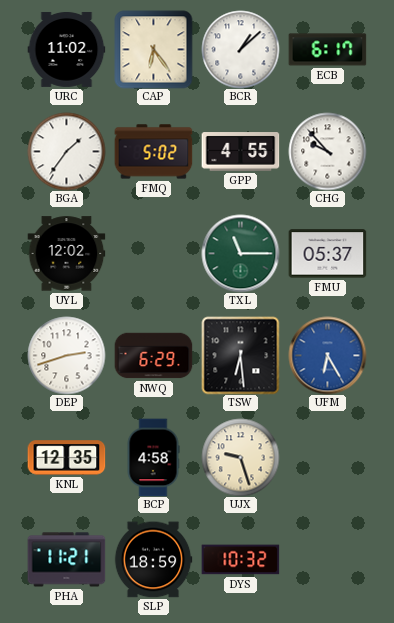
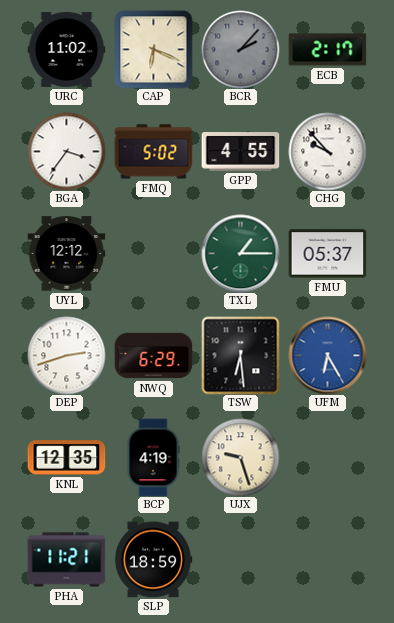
CAP: 6:24 -> 6:19
BCR: 1:08 -> 2:07
BCR dial: white -> grey
ECB: 6:17 -> 2:17
BGA: 1:36 -> 3:36
UYL: 12:02 -> 12:12
TXL: 11:15 -> 1:15
BCP: 4:58 -> 4:19
DYS: 10:32 -> none
